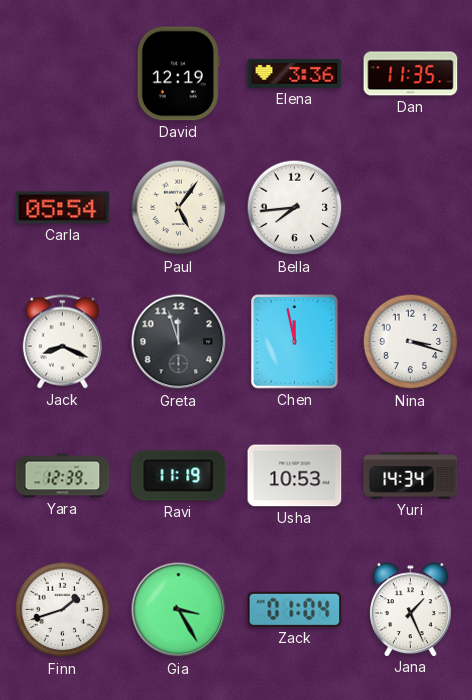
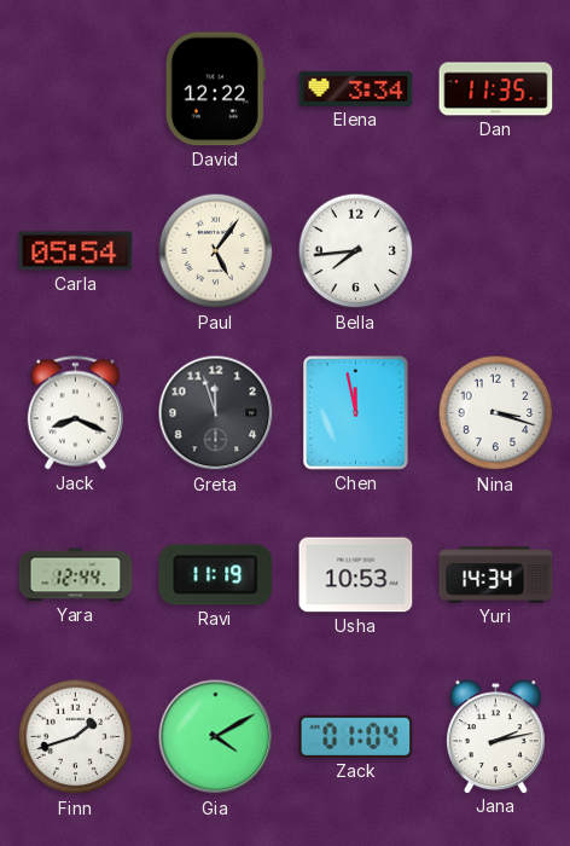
David: 12:19 -> 12:22
Elena: 3:36 -> 3:34
Yara: 12:39 -> 12:44
Gia: 3:25 -> 4:10
Jana: 1:26 -> 2:13
